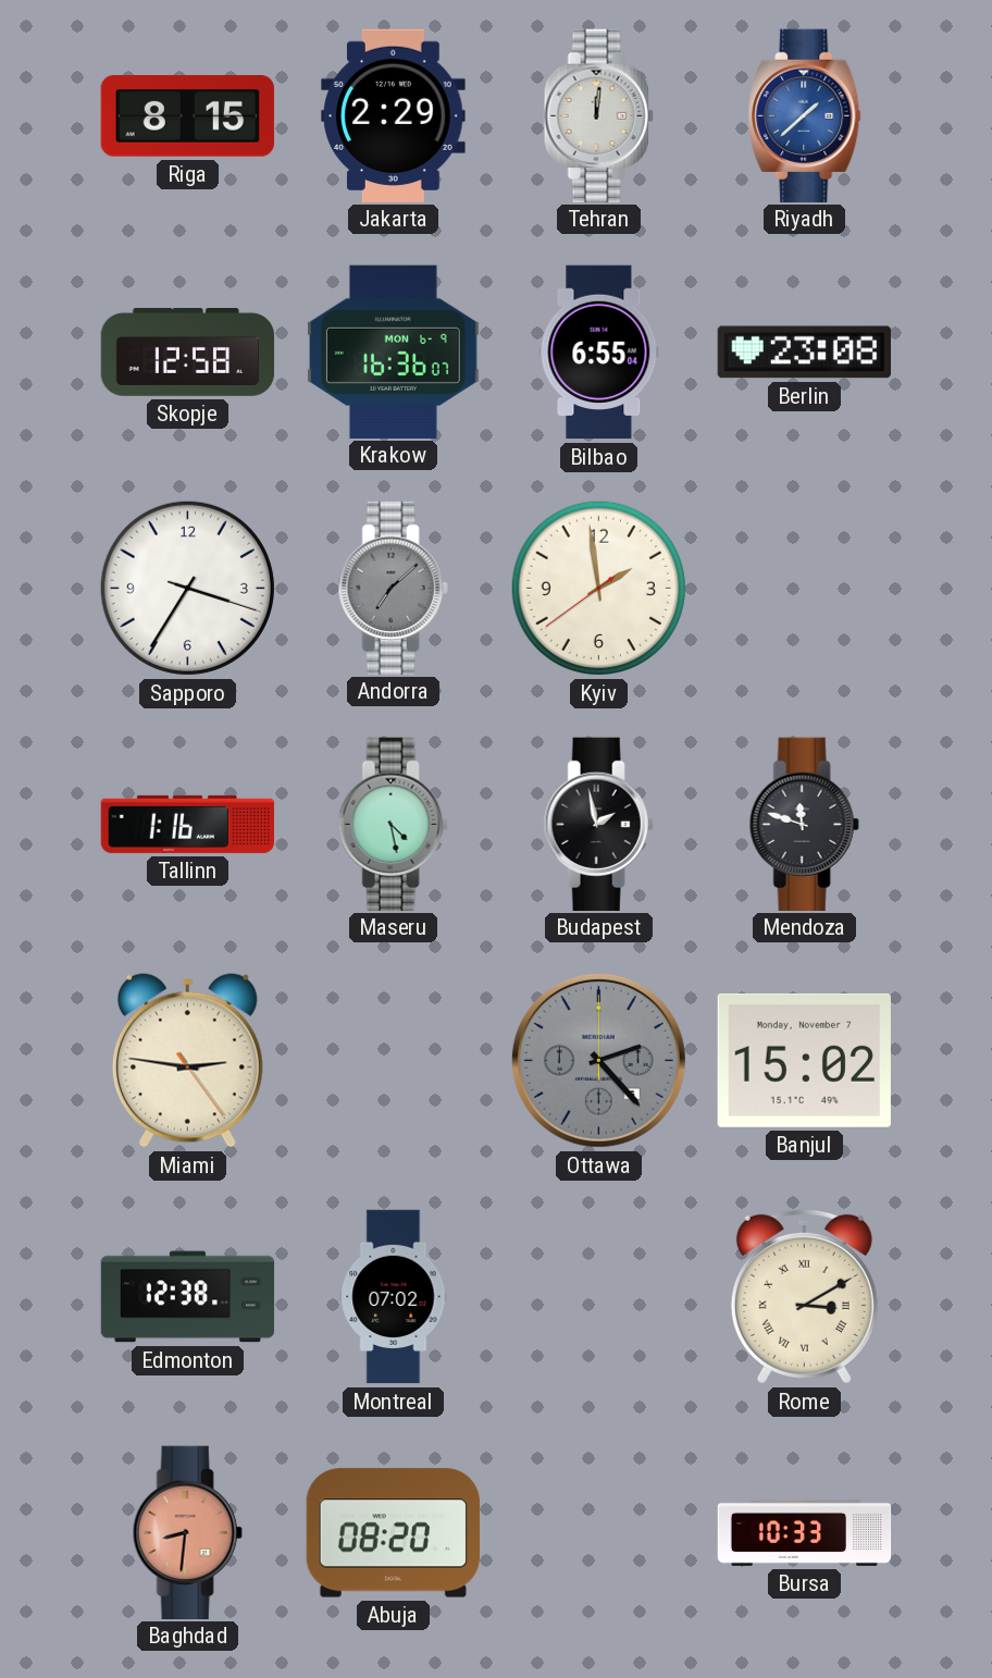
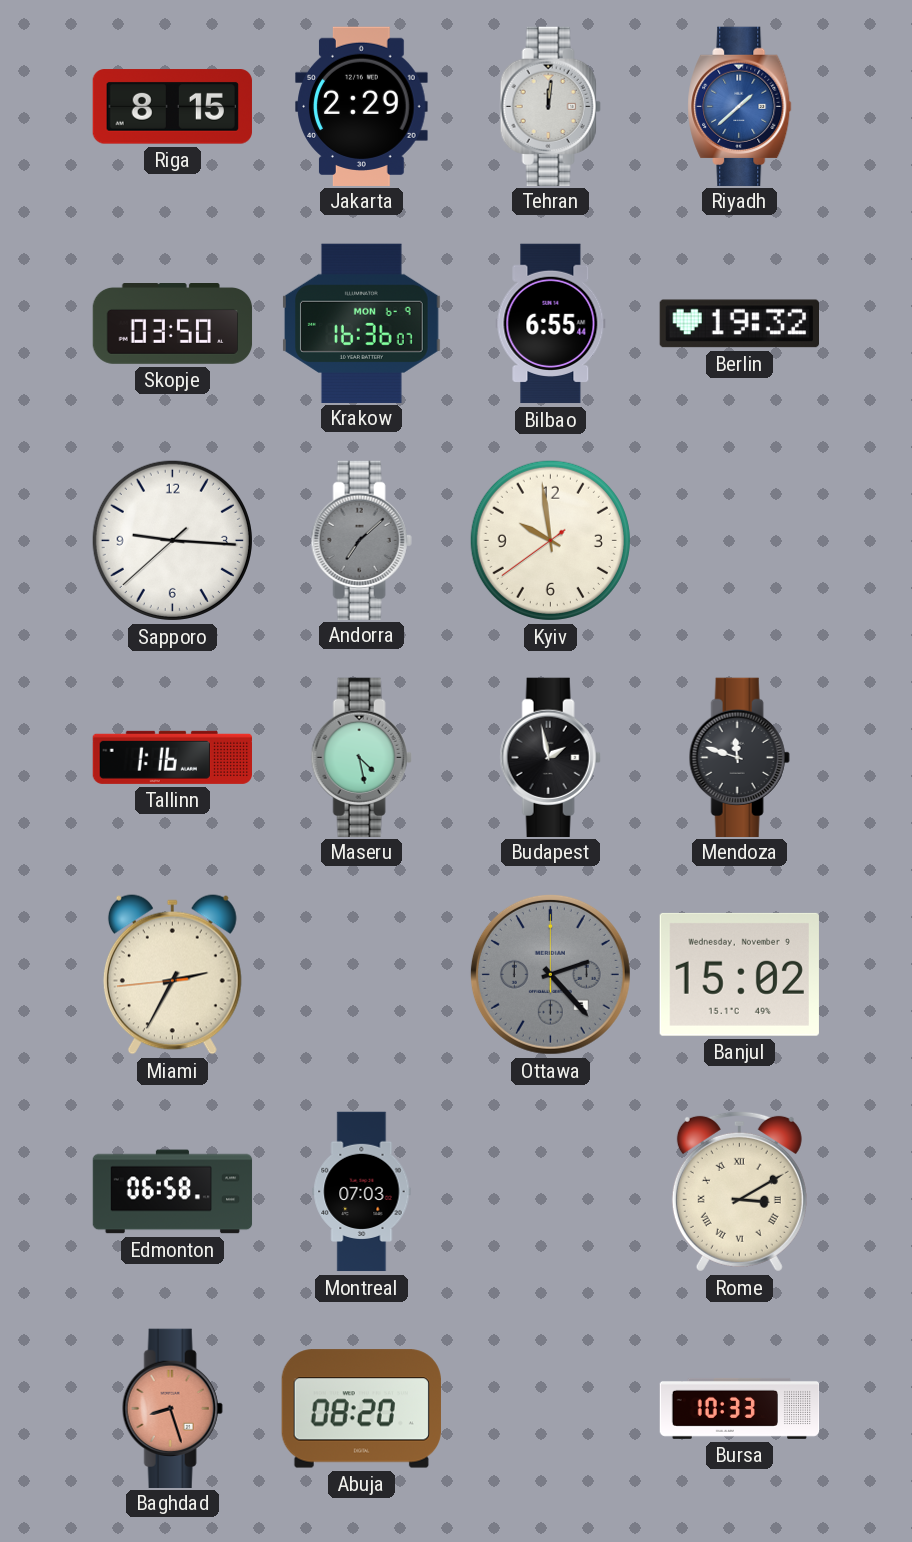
Skopje: 12:58 -> 03:50
Bilbao: 6:55:04 -> 6:55:44
Berlin: 23:08 -> 19:32
Sapporo: 3:35 -> 9:15
Kyiv: 1:58 -> 9:58
Miami: 2:46 -> 2:34
Banjul date: Monday, November 7 -> Wednesday, November 9
Edmonton: 12:38 -> 06:58
Montreal: 07:02 -> 07:03
Baghdad: 8:31 -> 8:27
